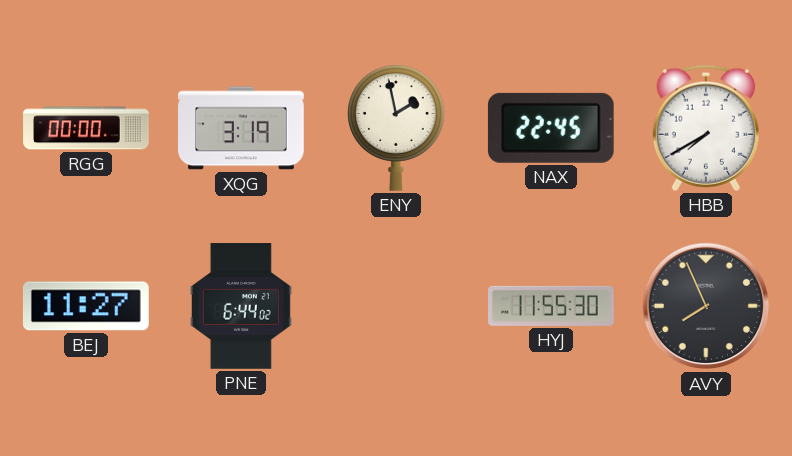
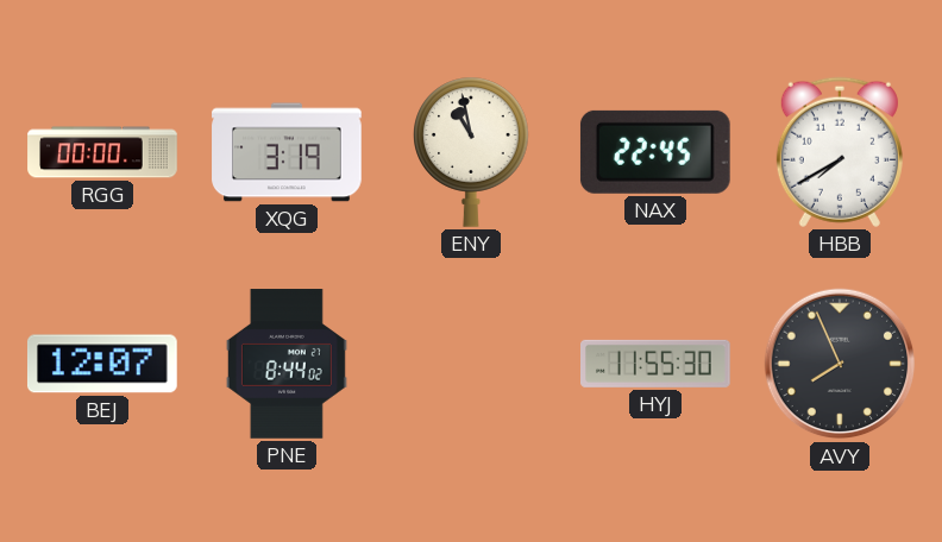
ENY: 1:58 -> 10:58
BEJ: 11:27 -> 12:07
PNE: 6:44 -> 8:44
